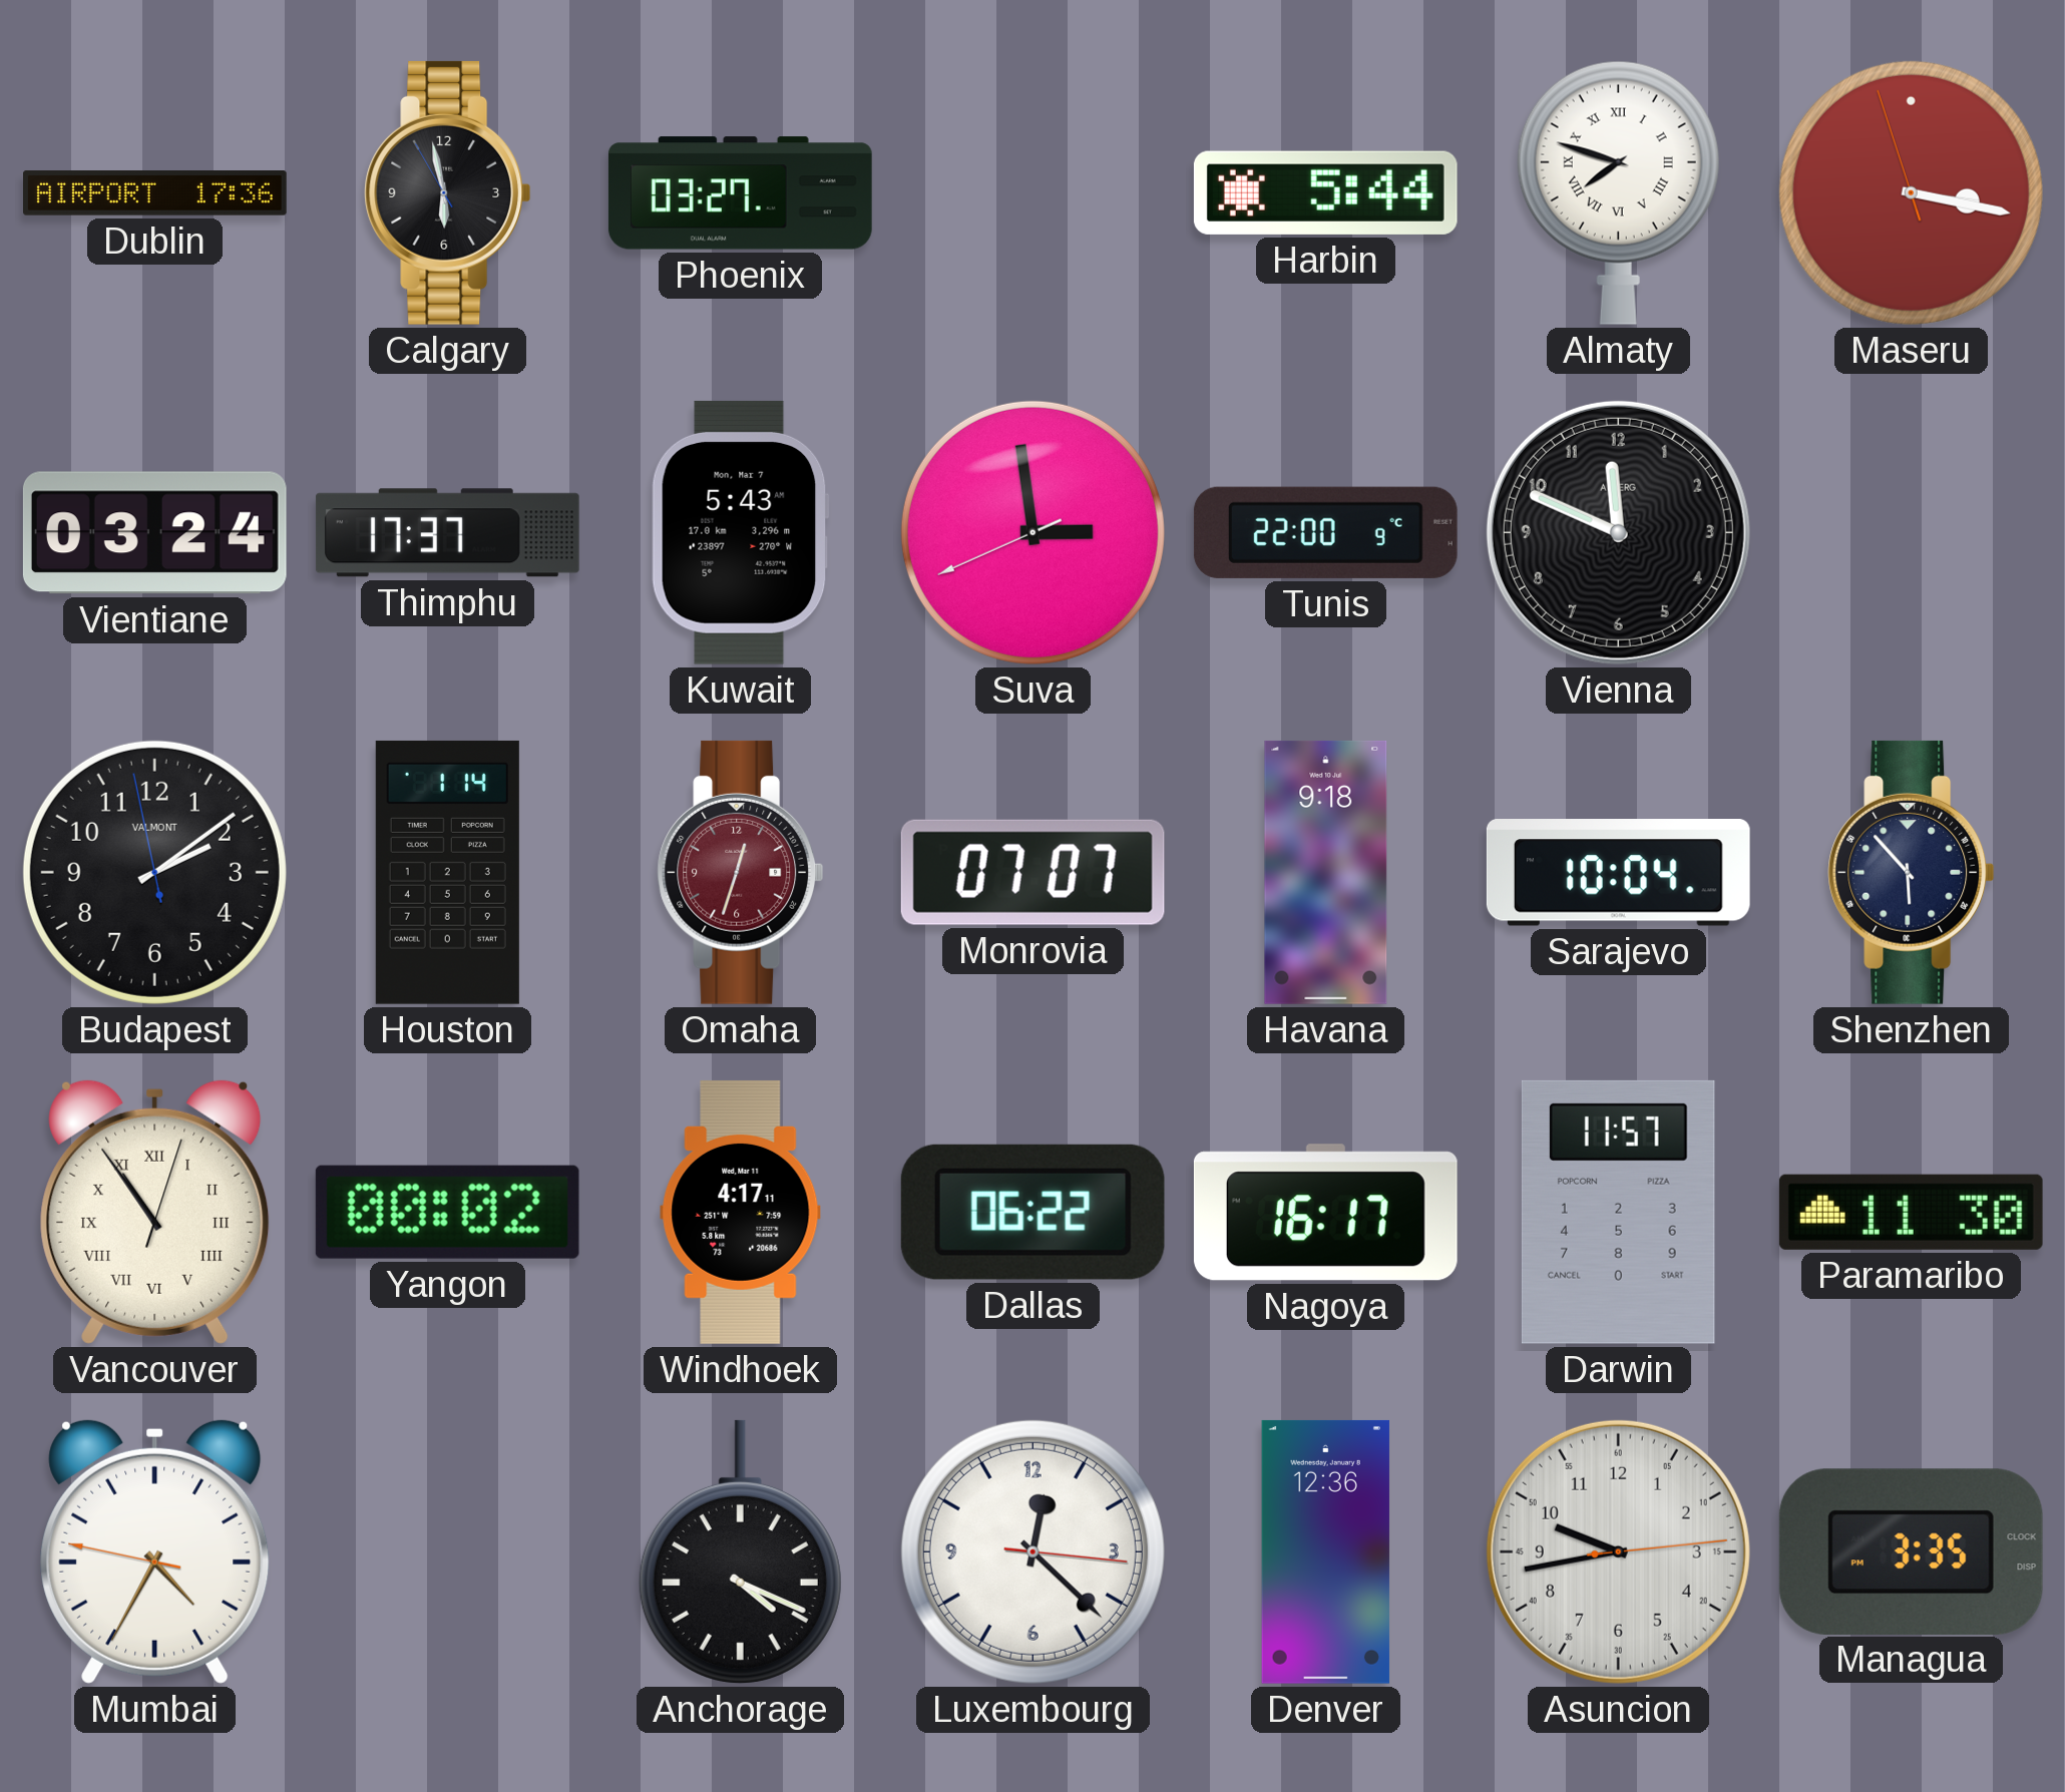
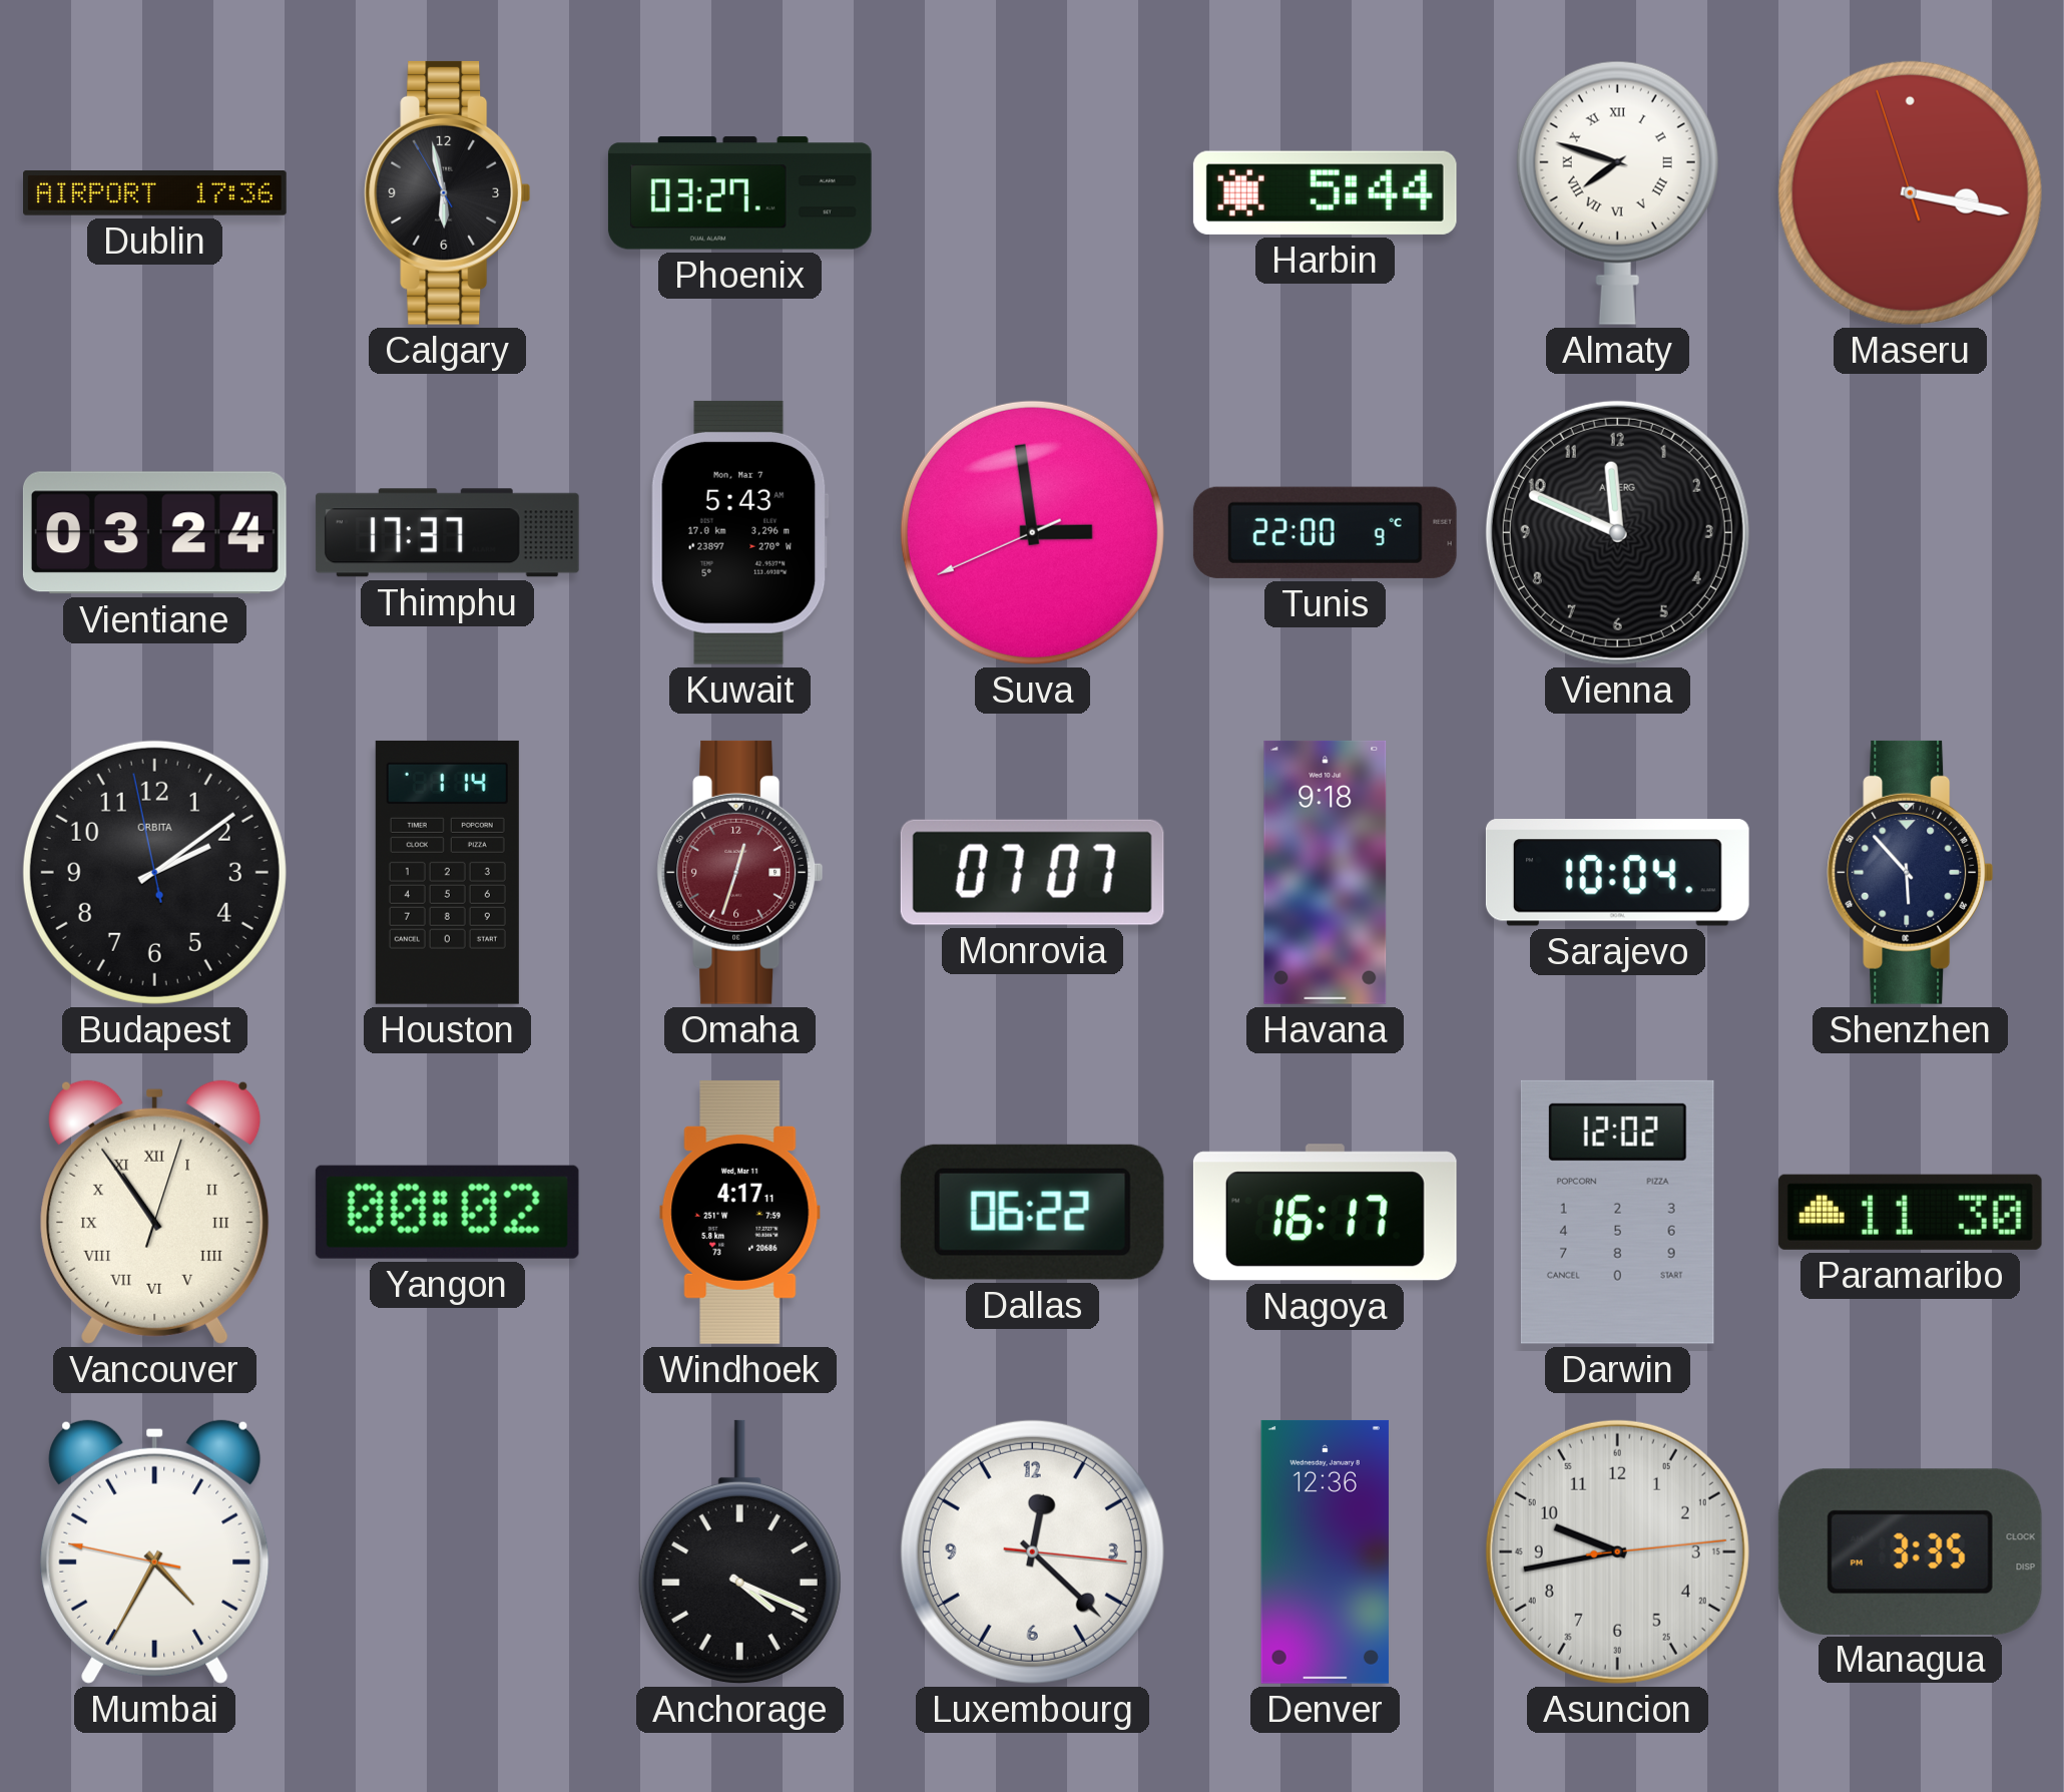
Budapest brand: VALMONT -> ORBITA
Darwin: 11:57 -> 12:02
